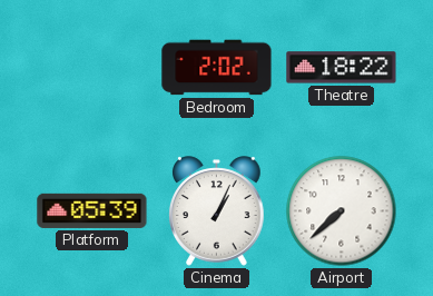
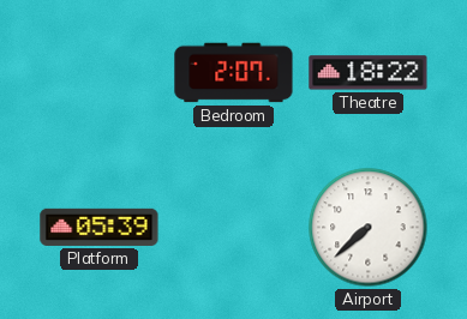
Bedroom: 2:02 -> 2:07
Cinema: 1:04 -> none
